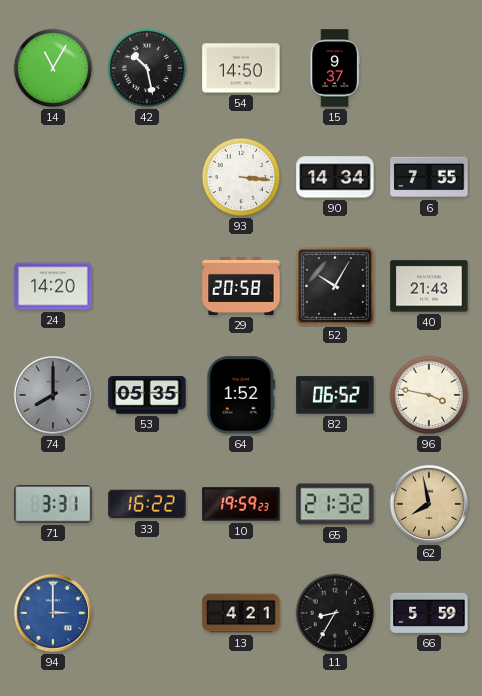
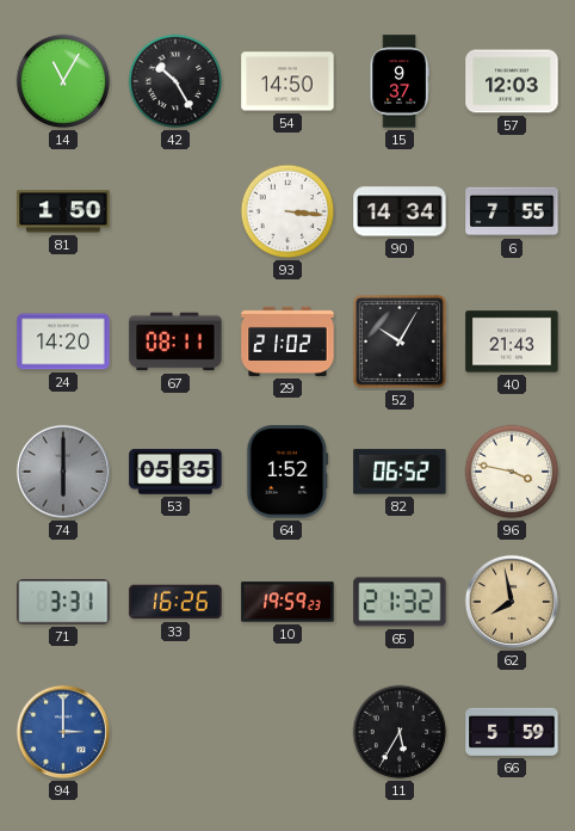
42: 10:28 -> 10:25
57: none -> 12:03
81: none -> 1:50
67: none -> 08:11
29: 20:58 -> 21:02
74: 8:00 -> 6:00
33: 16:22 -> 16:26
13: 4:21 -> none
11: 8:35 -> 5:35
